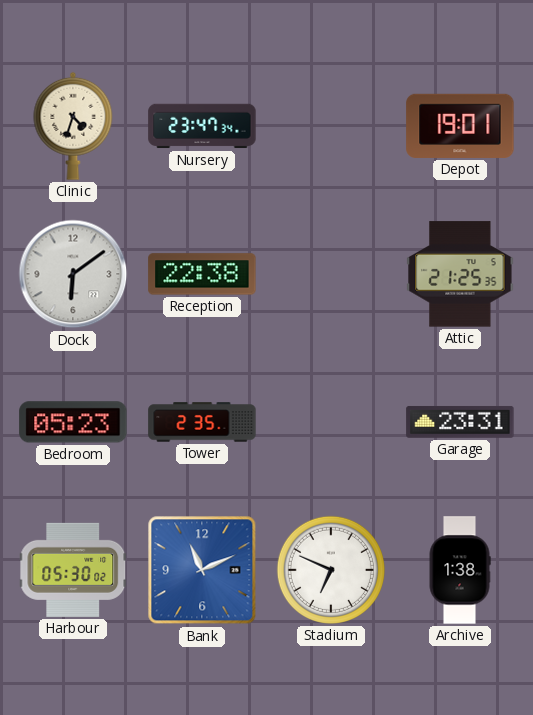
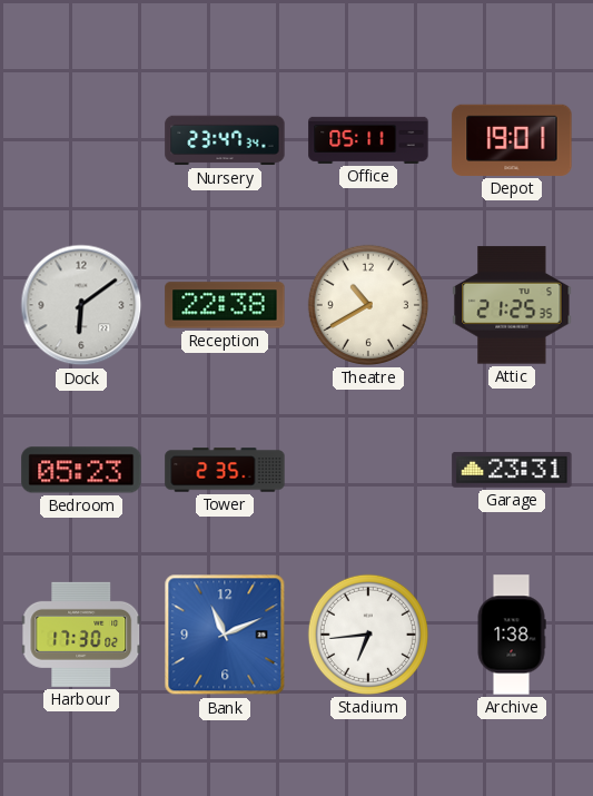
Clinic: 4:33 -> none
Office: none -> 05:11
Theatre: none -> 10:40
Harbour: 05:30 -> 17:30
Stadium: 6:49 -> 6:44
